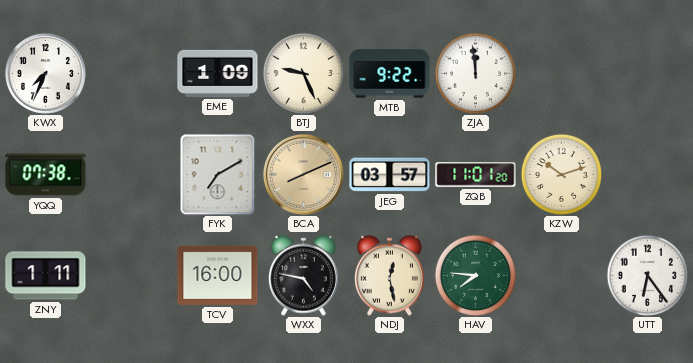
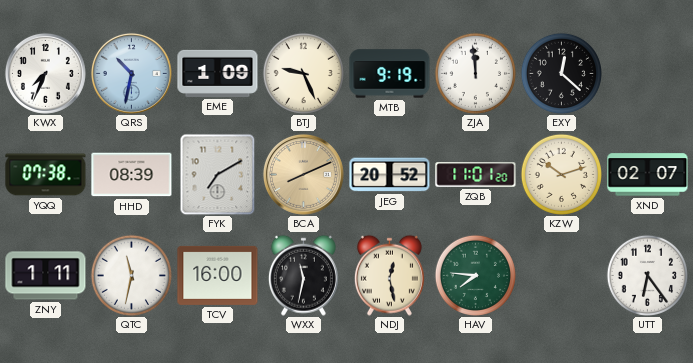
QRS: none -> 10:32
MTB: 9:22 -> 9:19
EXY: none -> 12:22
HHD: none -> 08:39
JEG: 03:57 -> 20:52
XND: none -> 02:07
QTC: none -> 11:32
WXX: 4:47 -> 11:32
